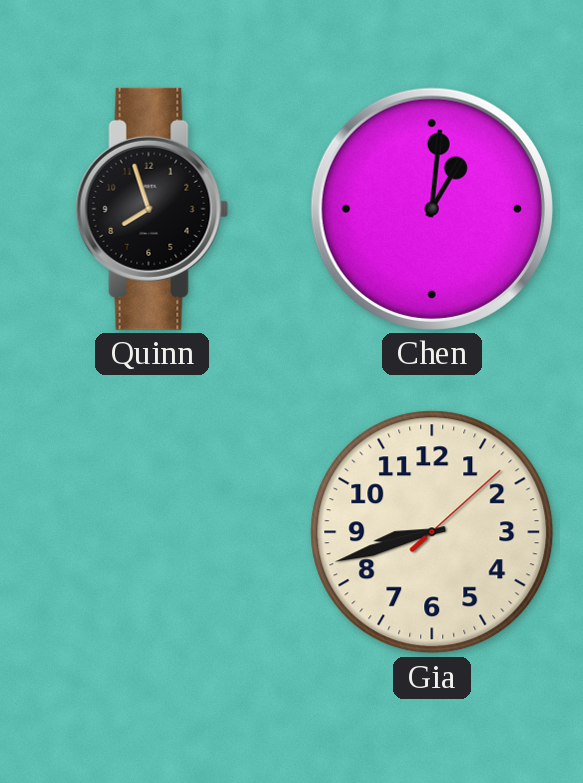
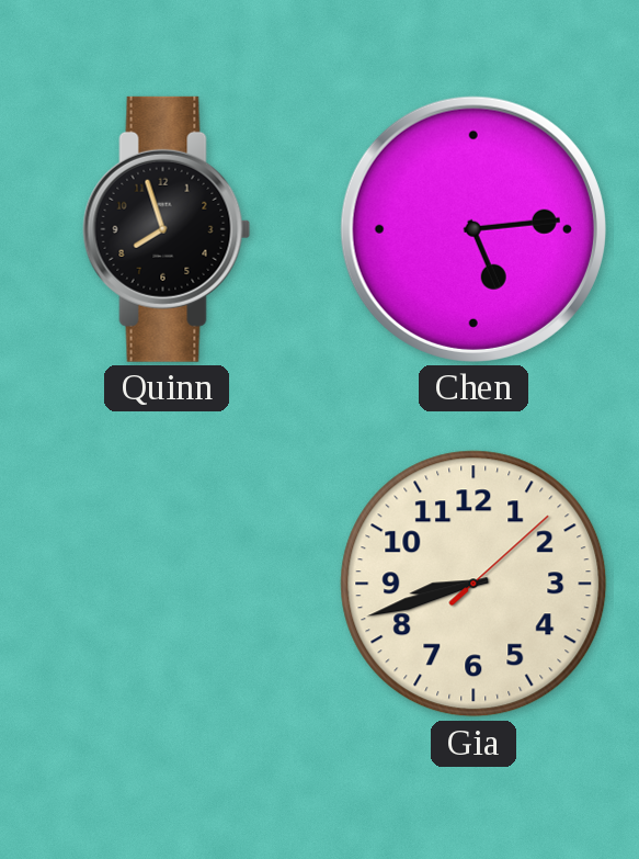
Chen: 1:01 -> 5:14
